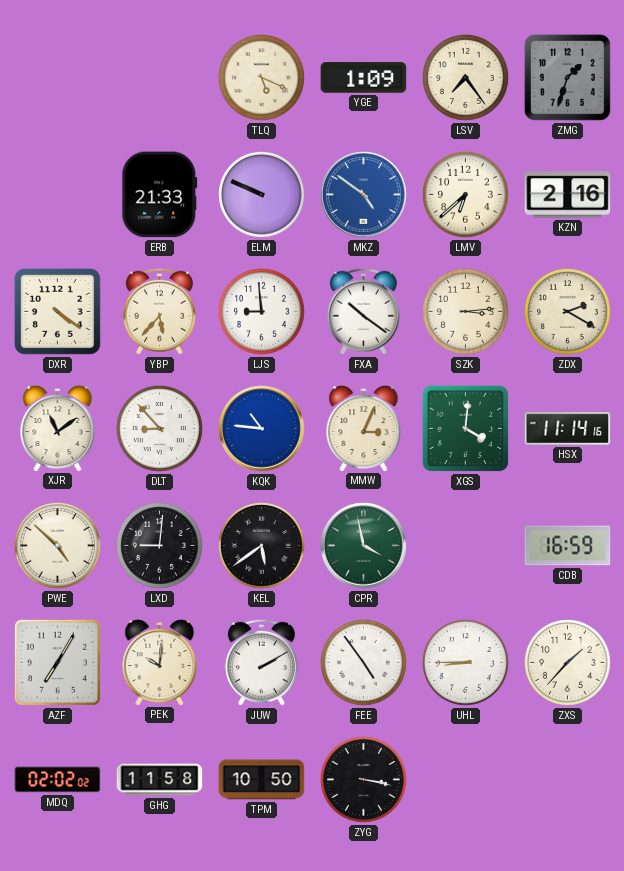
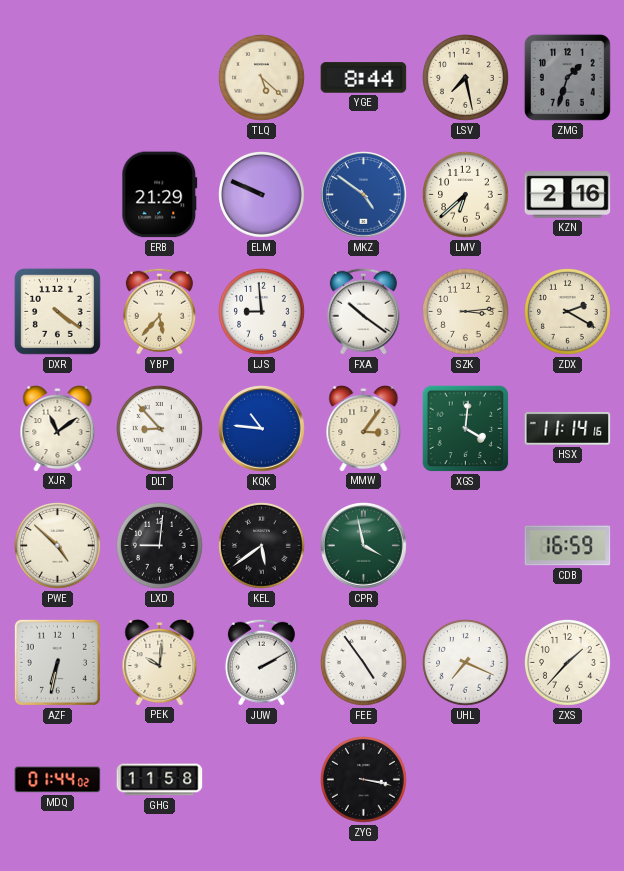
TLQ: 5:19 -> 5:22
YGE: 1:09 -> 8:44
LSV: 7:24 -> 7:28
ERB: 21:33 -> 21:29
MMW: 3:04 -> 3:06
AZF: 7:05 -> 6:32
UHL: 8:45 -> 7:19
MDQ: 02:02 -> 01:44
TPM: 10:50 -> none
